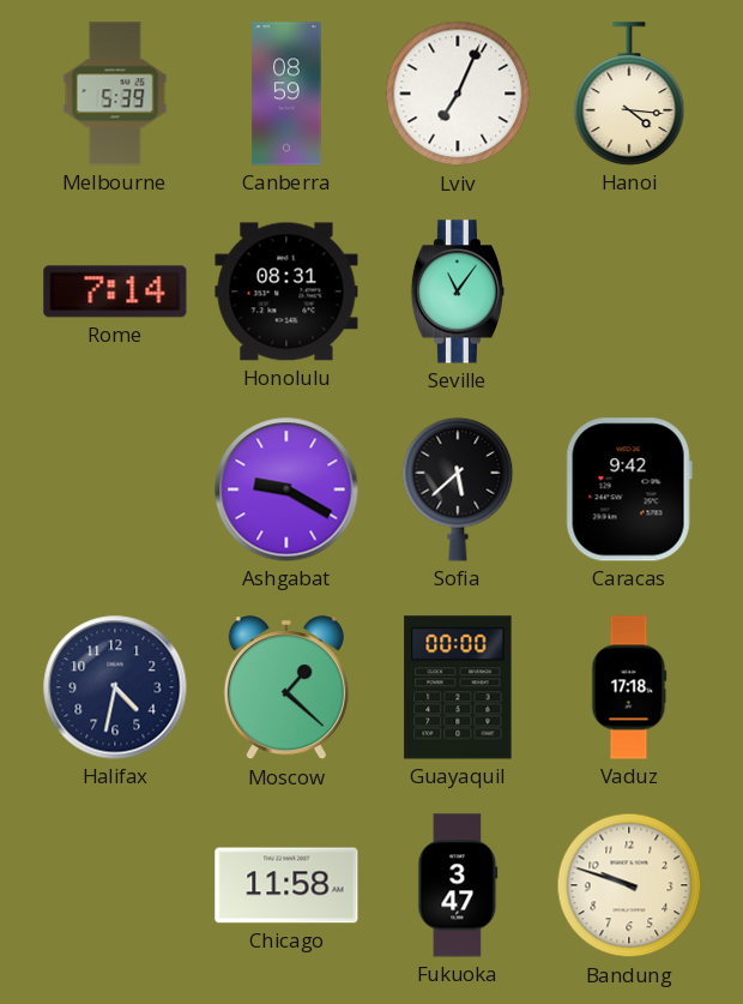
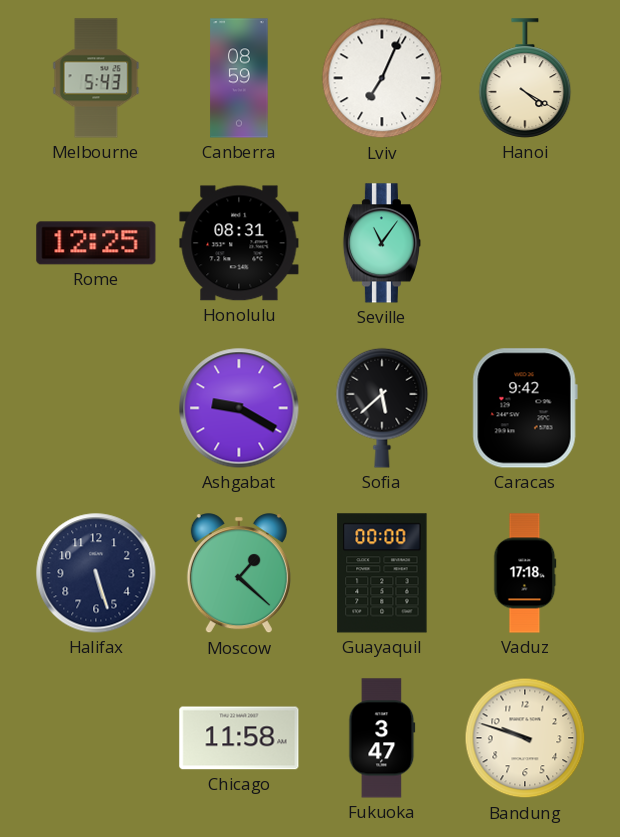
Melbourne: 5:39 -> 5:43
Hanoi: 4:16 -> 4:20
Rome: 7:14 -> 12:25
Halifax: 4:32 -> 5:27
